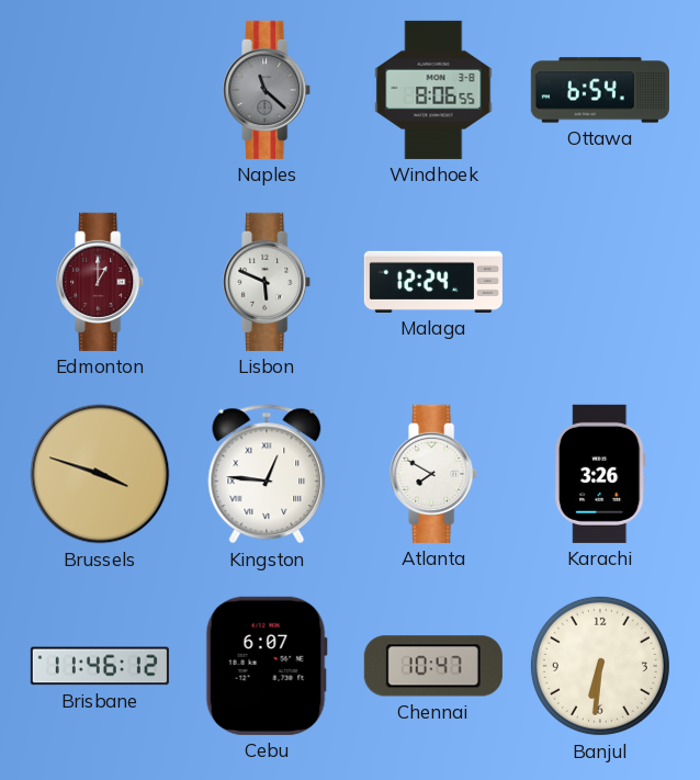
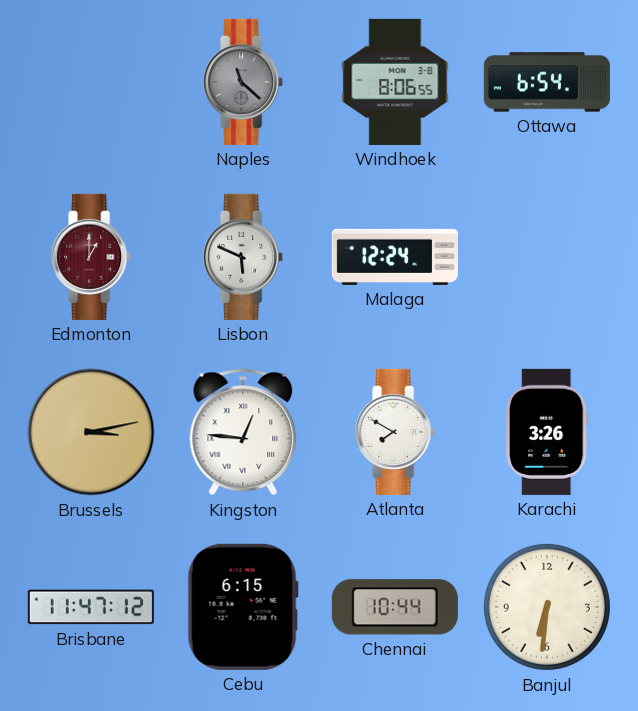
Brussels: 3:48 -> 3:13
Brisbane: 11:46 -> 11:47
Cebu: 6:07 -> 6:15
Chennai: 10:47 -> 10:44
